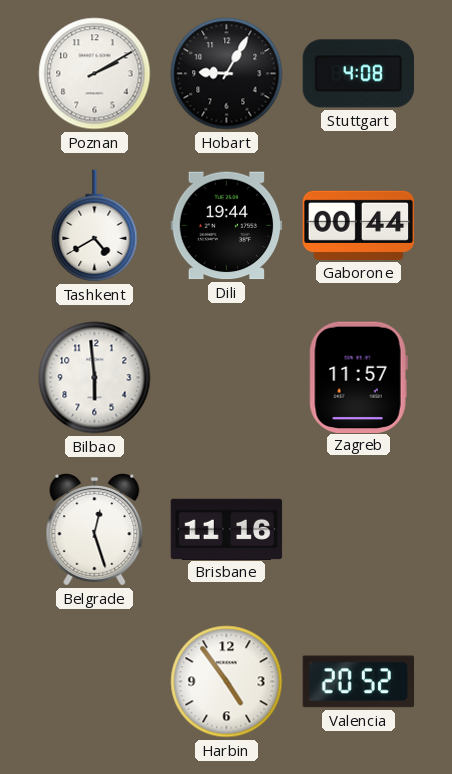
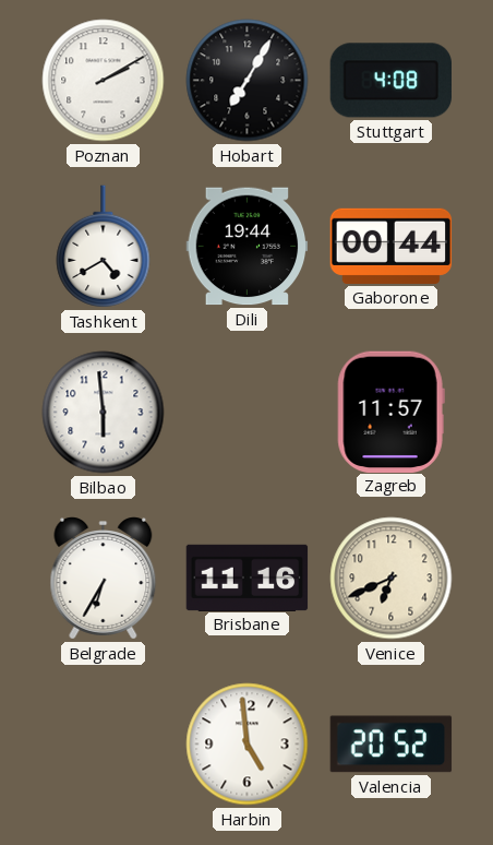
Hobart: 9:05 -> 7:05
Belgrade: 12:27 -> 6:35
Venice: none -> 6:41
Harbin: 4:54 -> 4:59
